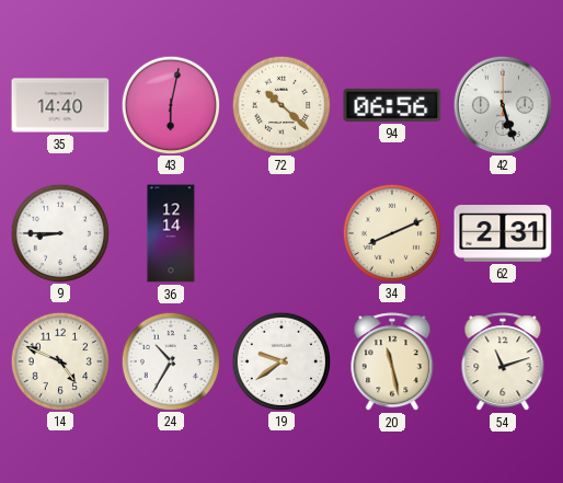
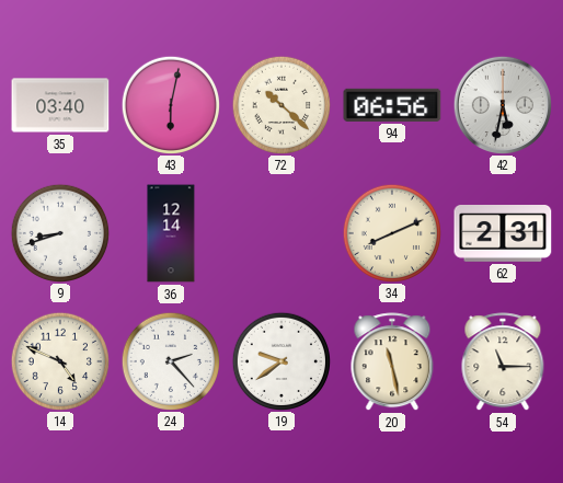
35: 14:40 -> 03:40
42: 5:27 -> 5:32
9: 8:45 -> 8:42
24: 10:35 -> 2:23
54: 11:12 -> 11:15
